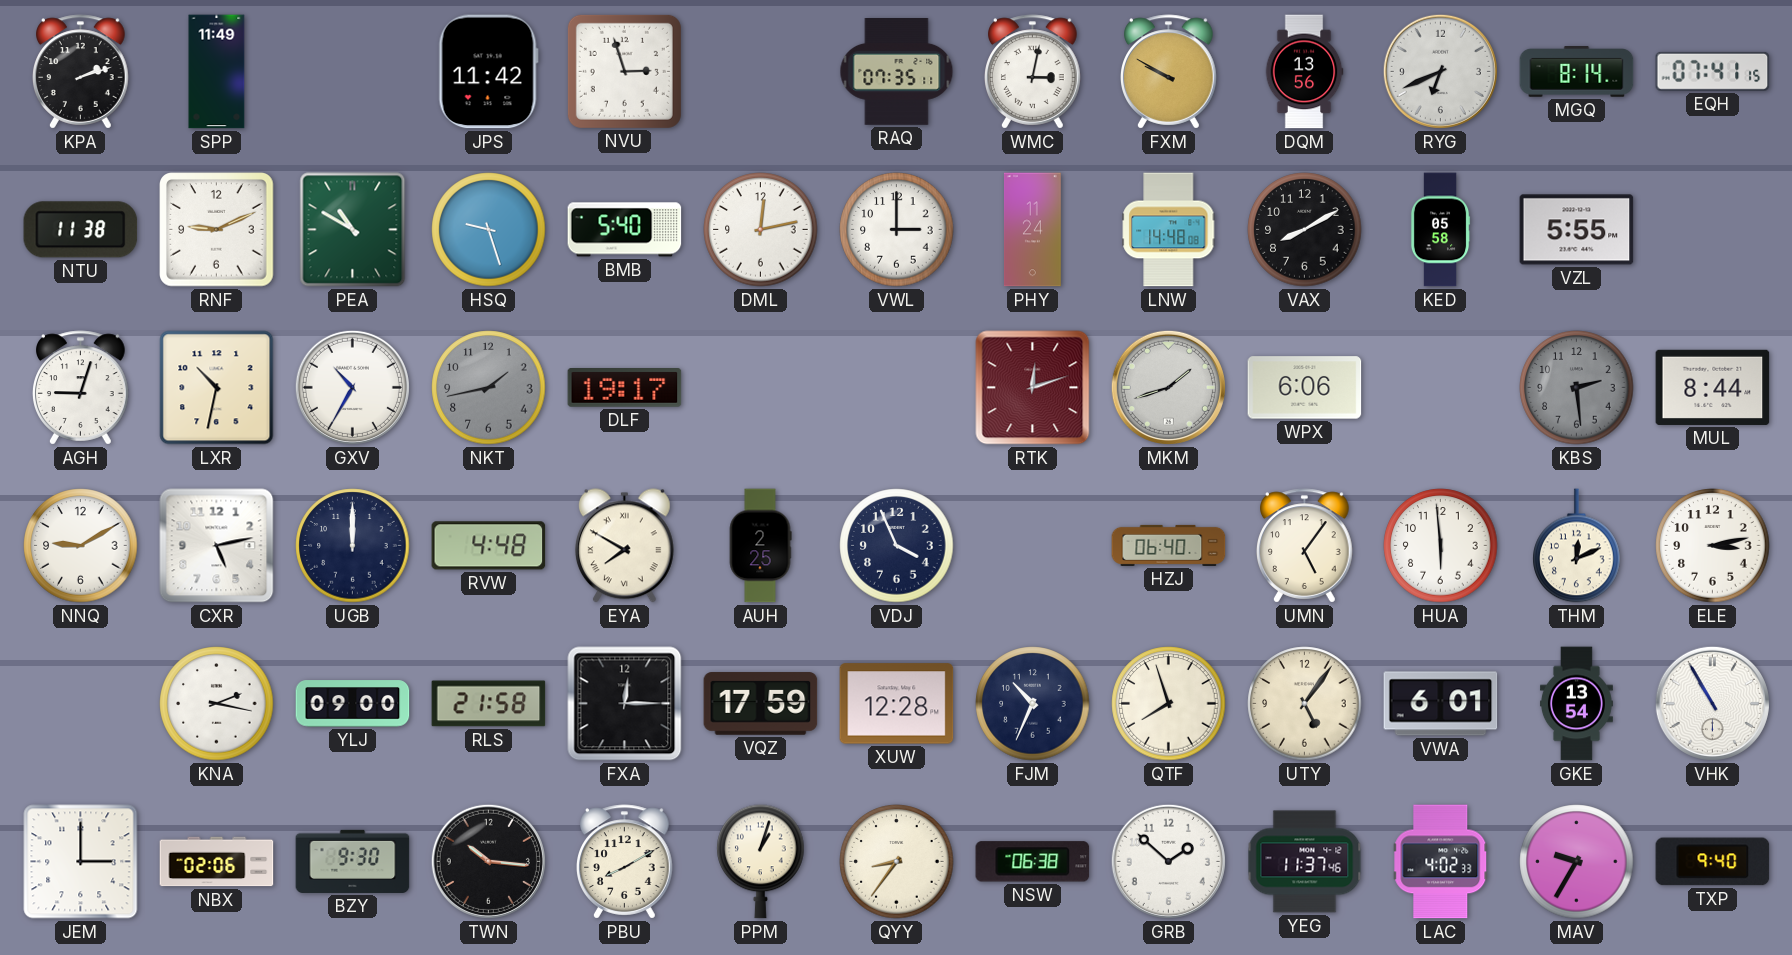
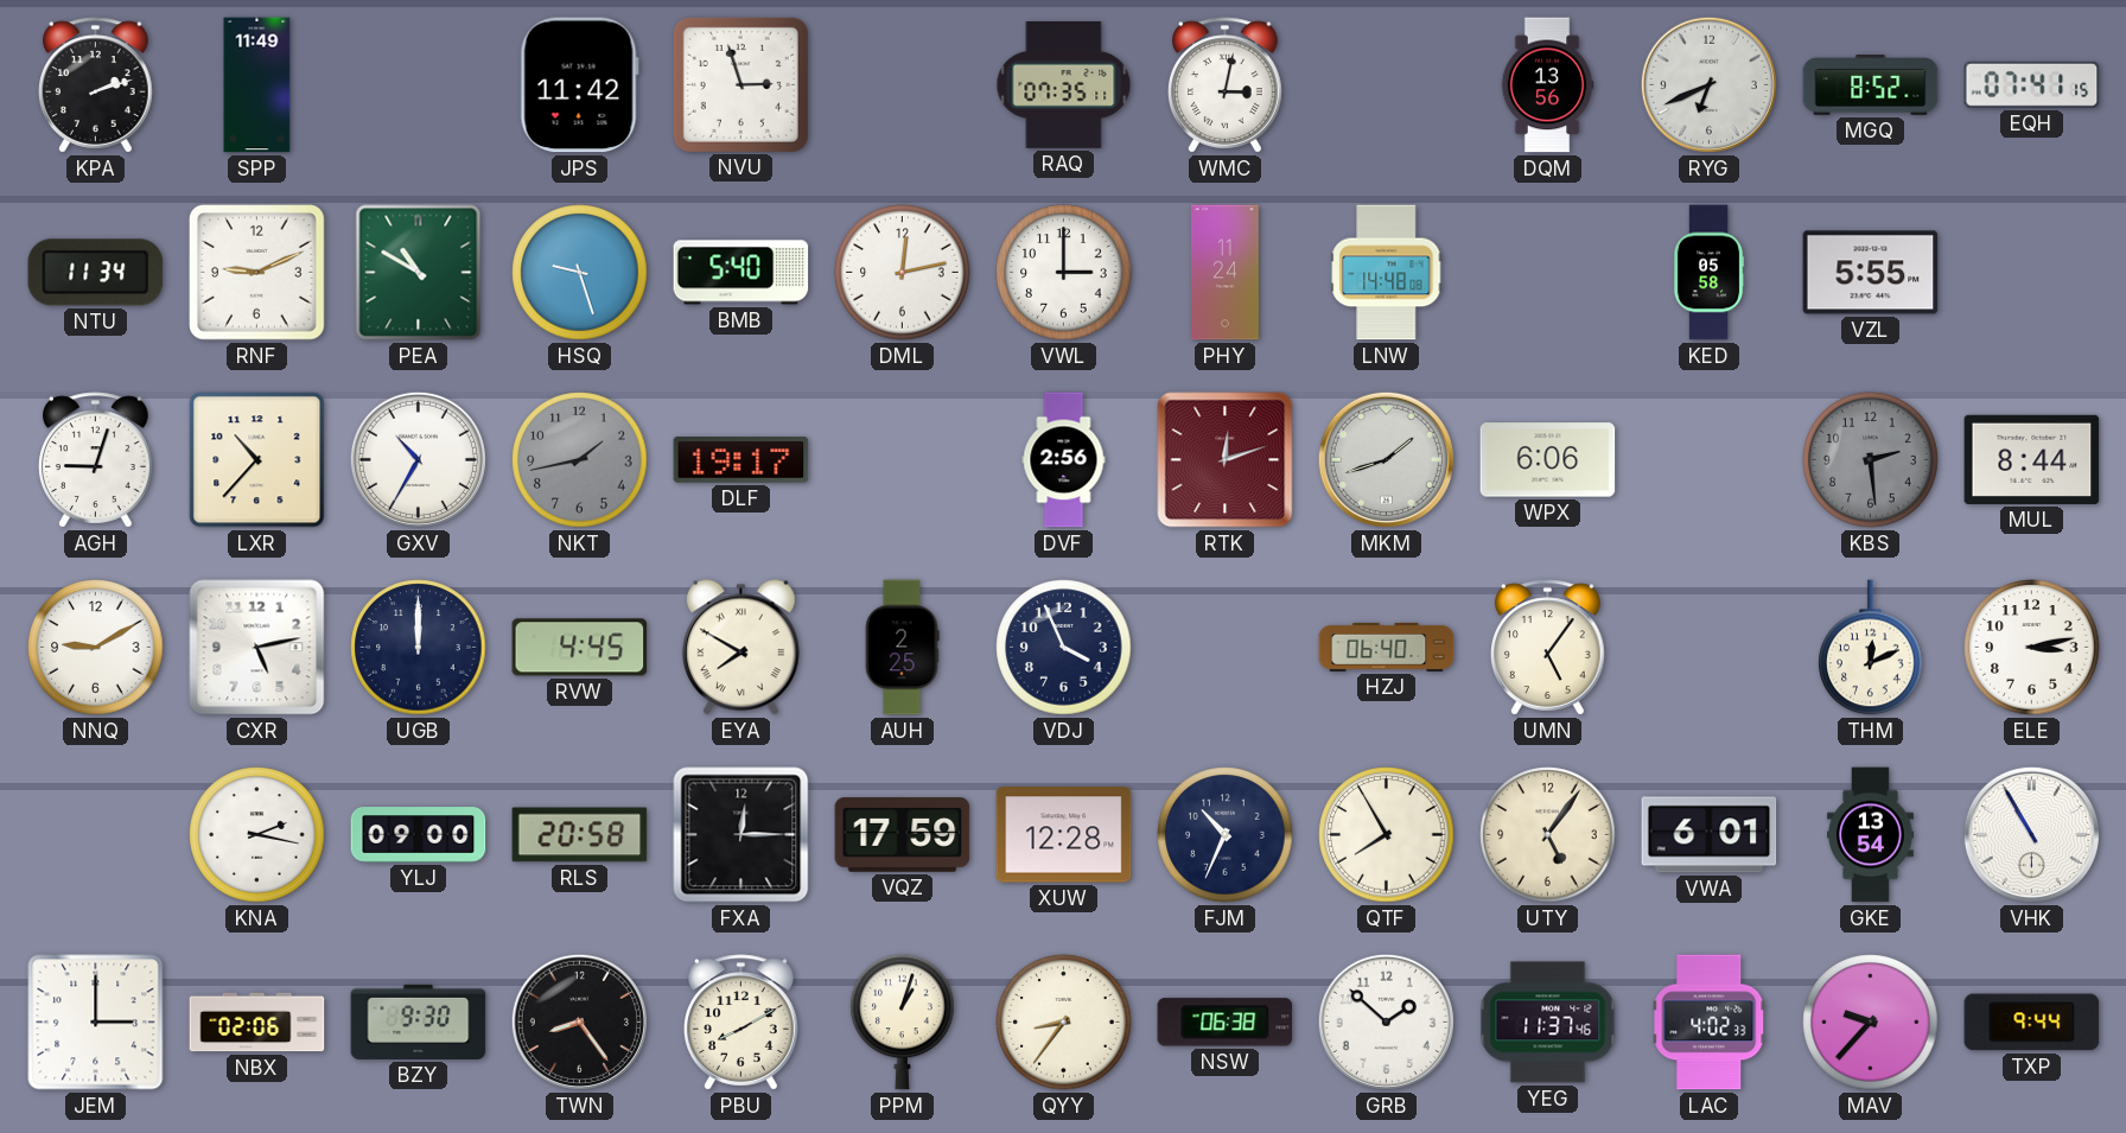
FXM: 9:50 -> none
MGQ: 8:14 -> 8:52
NTU: 11:38 -> 11:34
VAX: 8:10 -> none
LXR: 10:32 -> 10:37
DVF: none -> 2:56
RVW: 4:48 -> 4:45
HUA: 5:59 -> none
RLS: 21:58 -> 20:58
QTF: 7:57 -> 7:55
TWN: 10:16 -> 8:24
MAV: 9:35 -> 9:37
TXP: 9:40 -> 9:44
